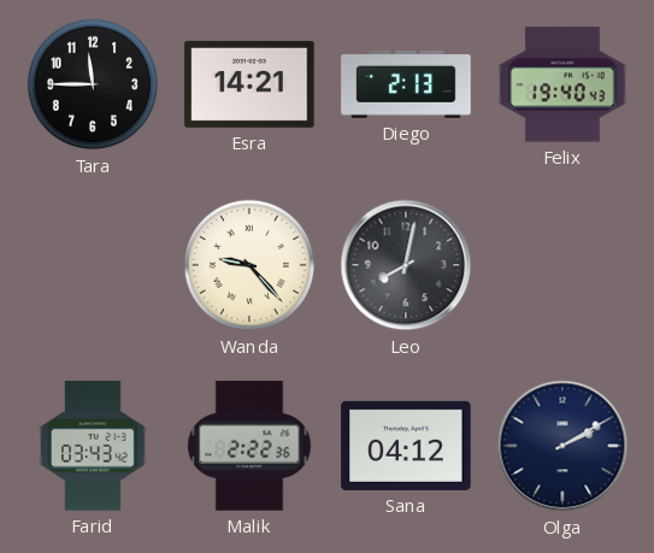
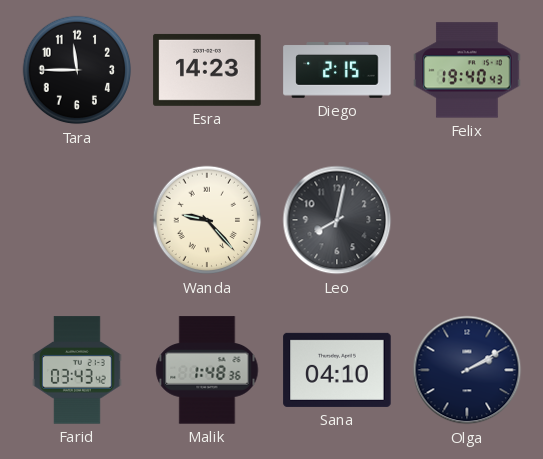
Esra: 14:21 -> 14:23
Diego: 2:13 -> 2:15
Malik: 2:22 -> 1:48
Sana: 04:12 -> 04:10
